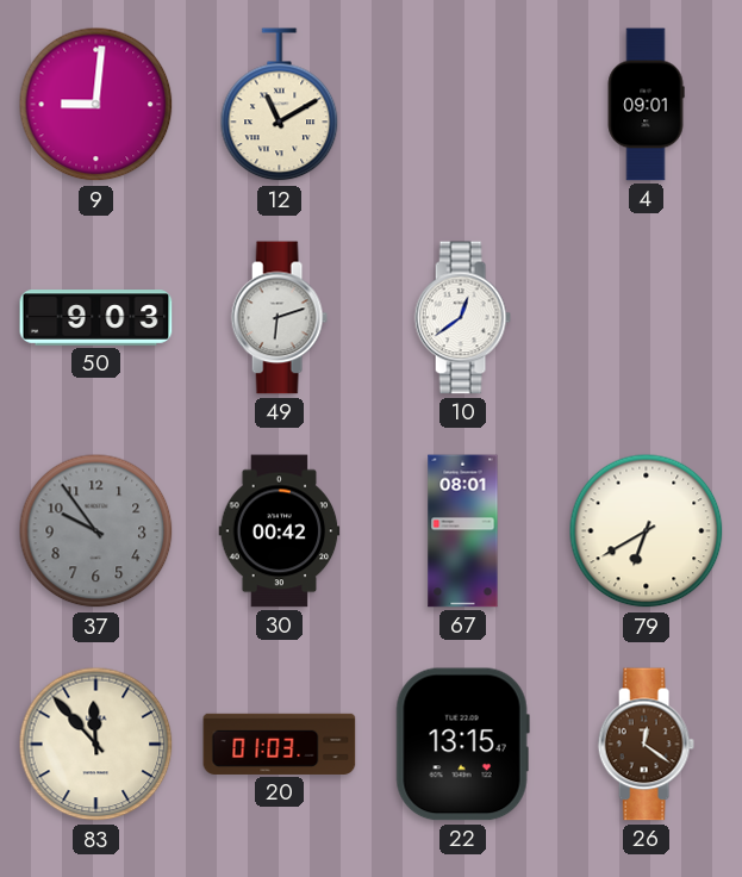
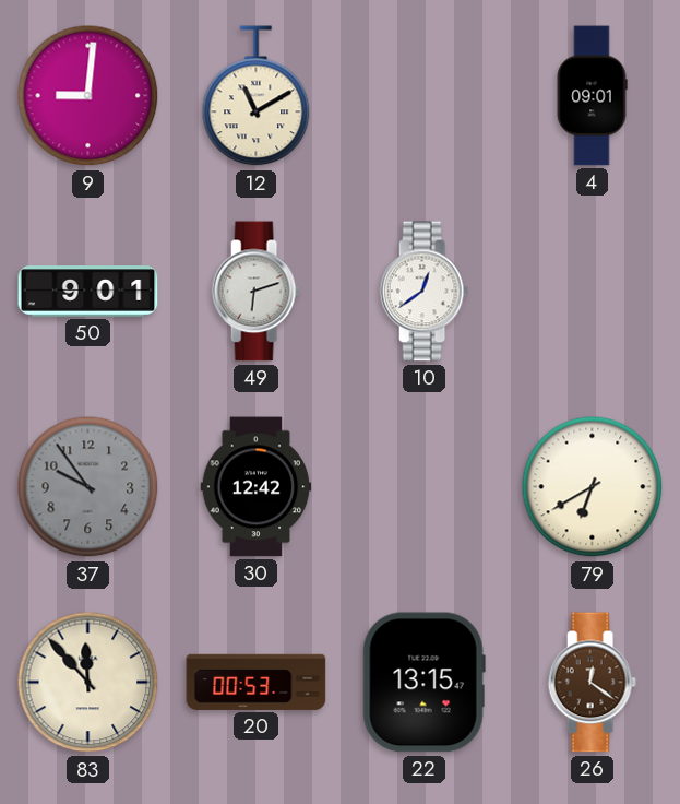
50: 9:03 -> 9:01
30: 00:42 -> 12:42
67: 08:01 -> none
20: 01:03 -> 00:53
